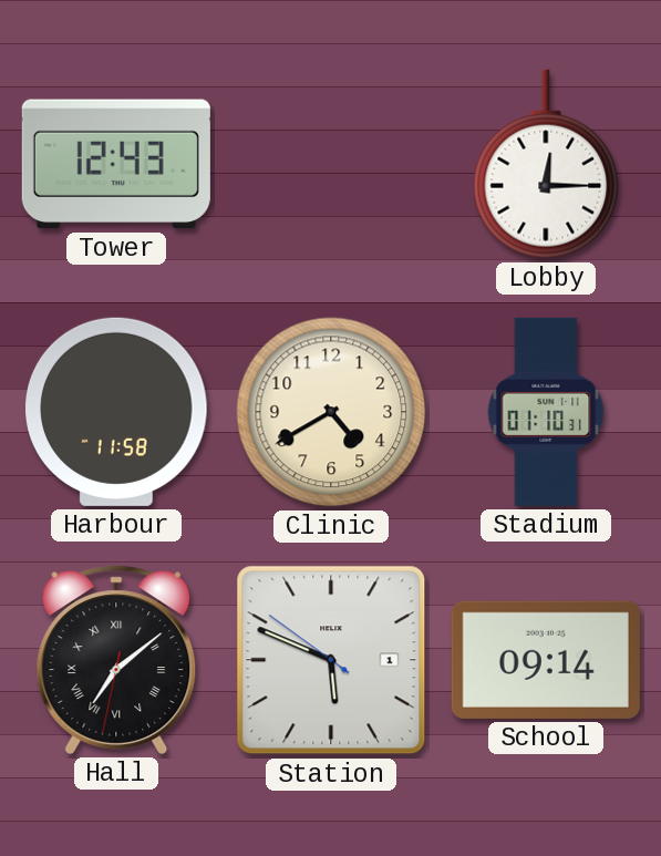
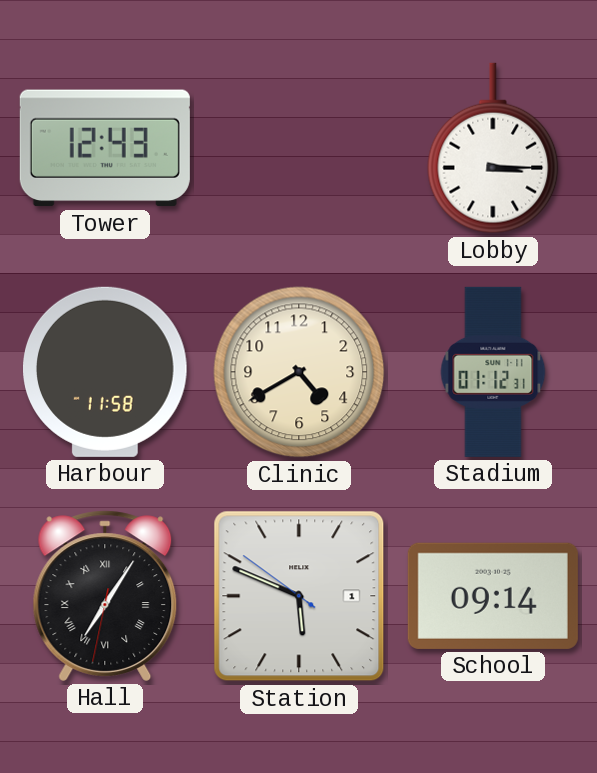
Lobby: 12:15 -> 3:15
Stadium: 01:10 -> 01:12
Hall: 7:08 -> 7:05
